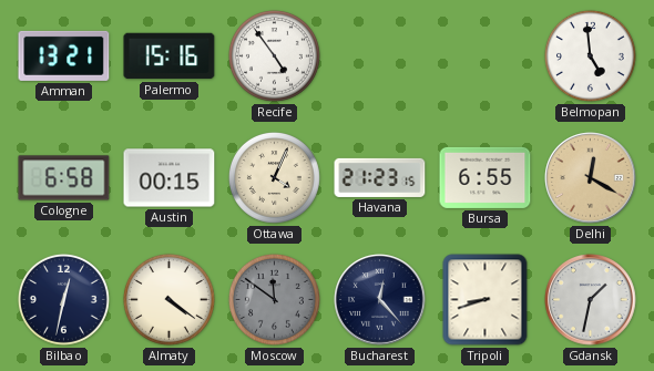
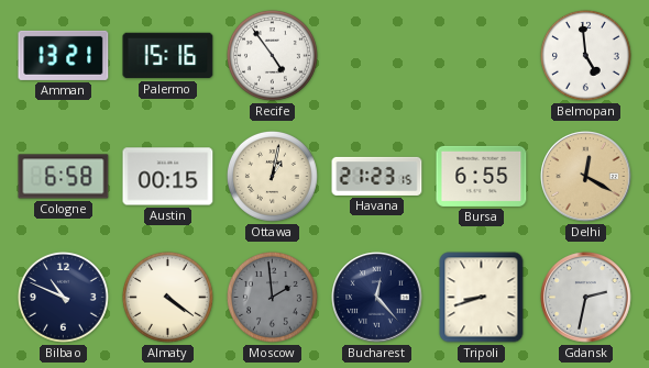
Ottawa: 4:04 -> 1:02
Bilbao: 12:32 -> 10:49
Moscow: 11:51 -> 1:59
Gdansk: 1:32 -> 2:32
